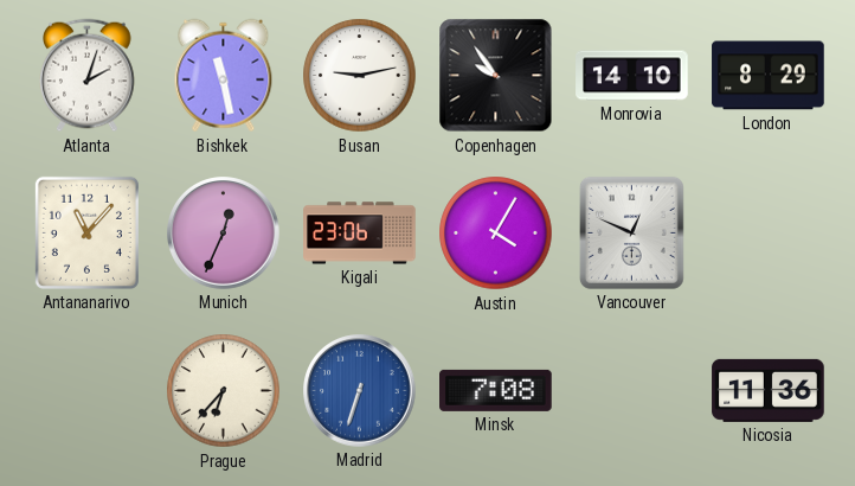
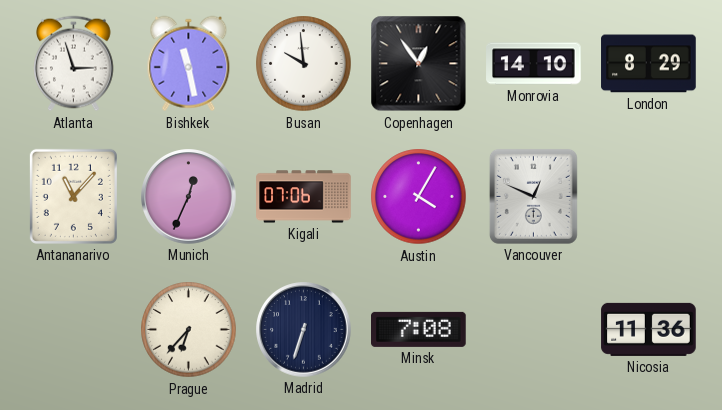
Atlanta: 2:03 -> 2:57
Busan: 9:13 -> 9:59
Copenhagen: 9:54 -> 12:54
Kigali: 23:06 -> 07:06
Madrid dial: blue -> navy
